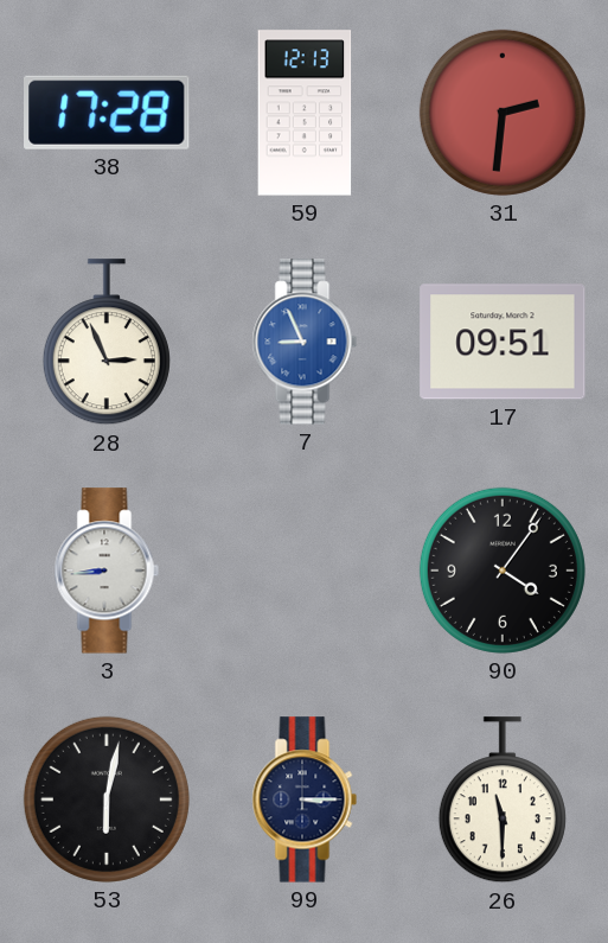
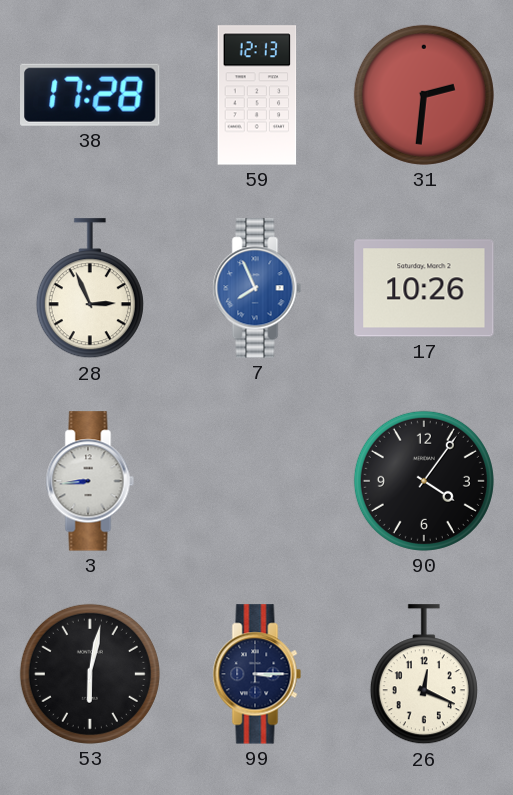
7: 8:56 -> 7:56
17: 09:51 -> 10:26
26: 11:30 -> 12:19
